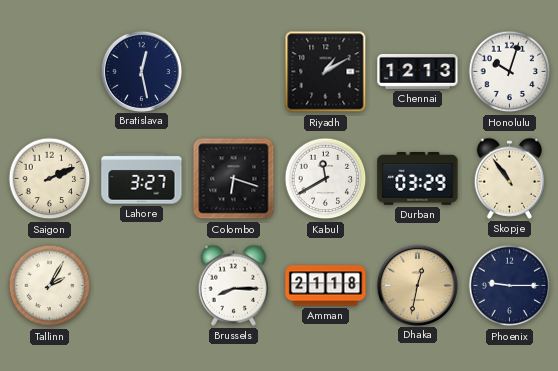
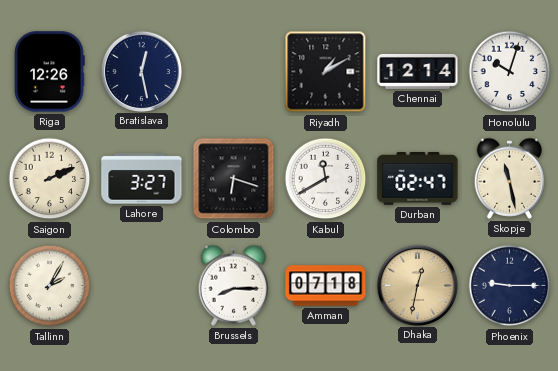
Riga: none -> 12:26
Chennai: 12:13 -> 12:14
Durban: 03:29 -> 02:47
Skopje: 10:54 -> 11:28
Amman: 21:18 -> 07:18
